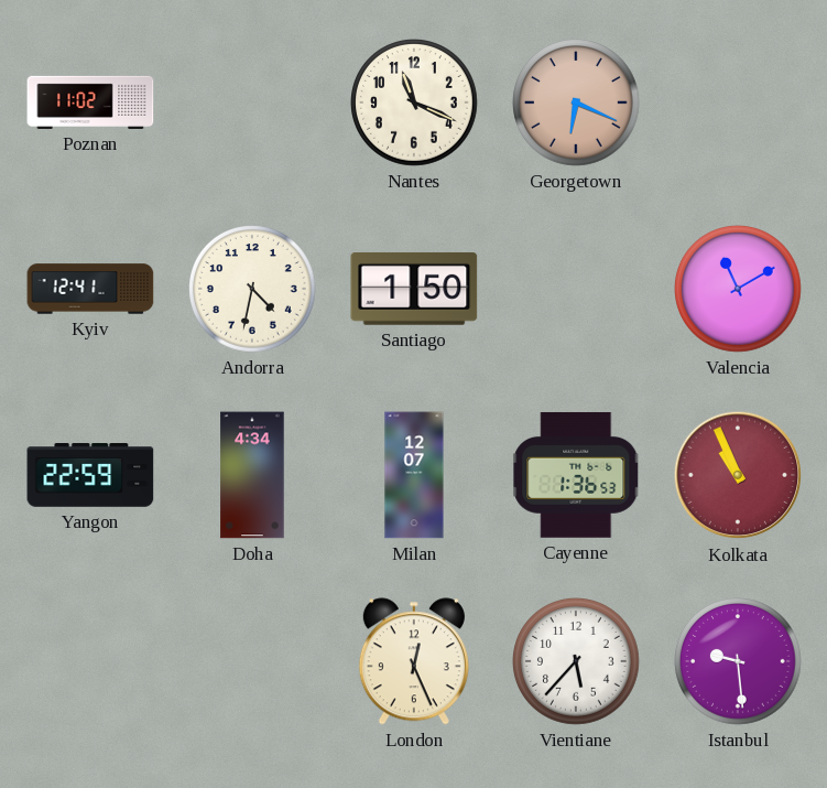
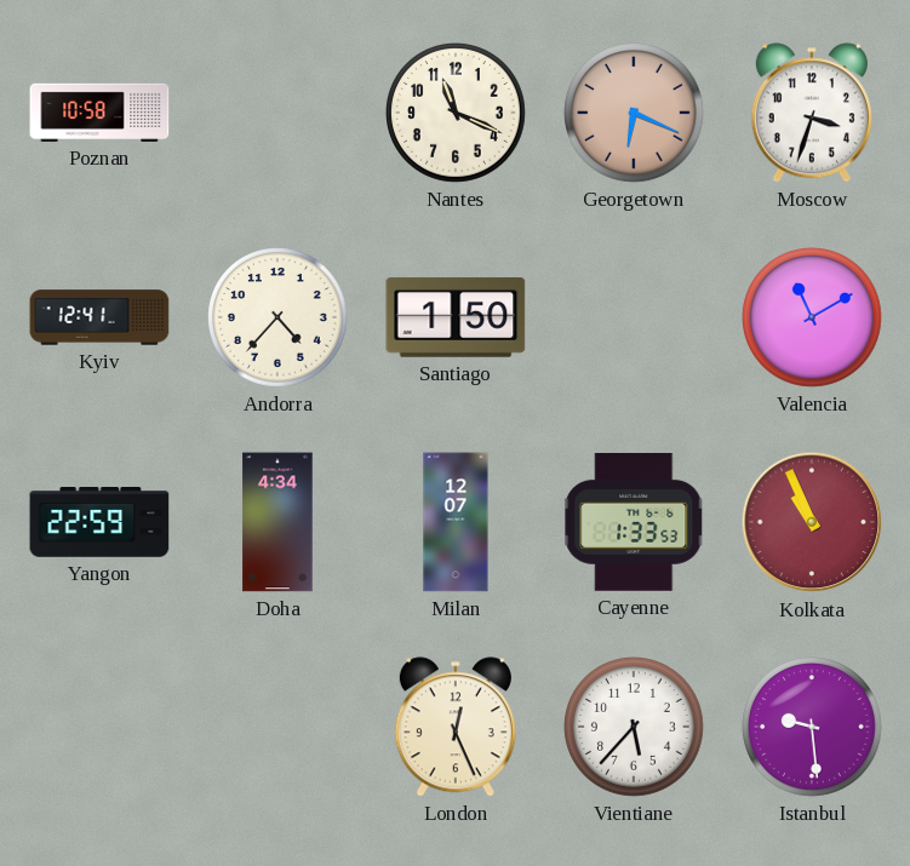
Poznan: 11:02 -> 10:58
Moscow: none -> 3:33
Andorra: 4:32 -> 4:37
Cayenne: 1:36 -> 1:33
